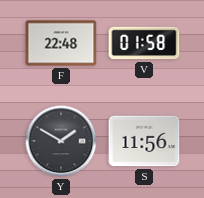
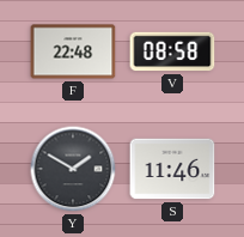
V: 01:58 -> 08:58
S: 11:56 -> 11:46
